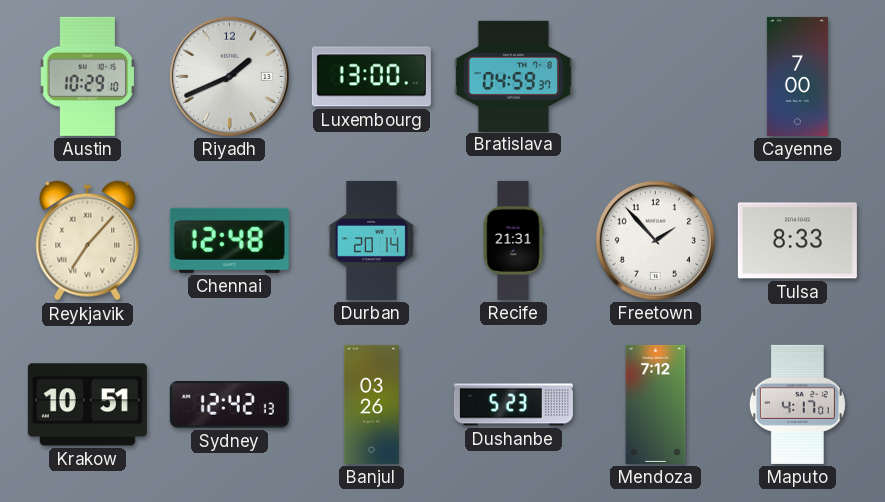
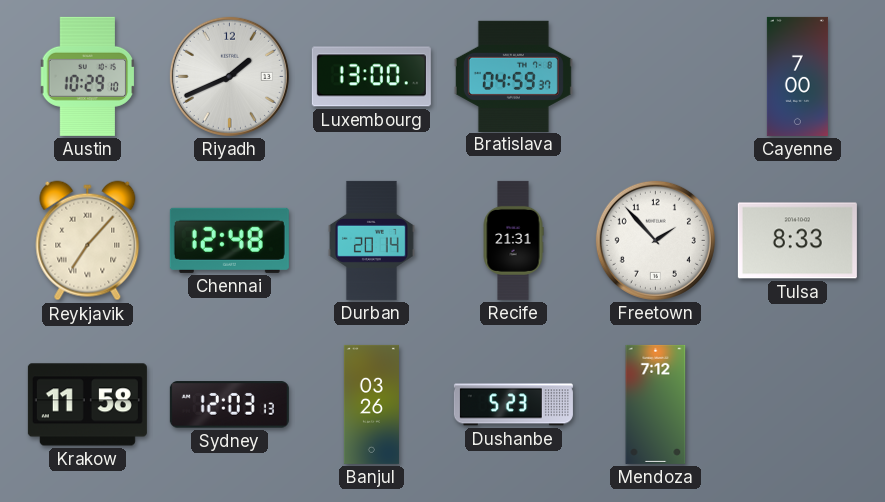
Krakow: 10:51 -> 11:58
Sydney: 12:42 -> 12:03
Maputo: 4:17 -> none
